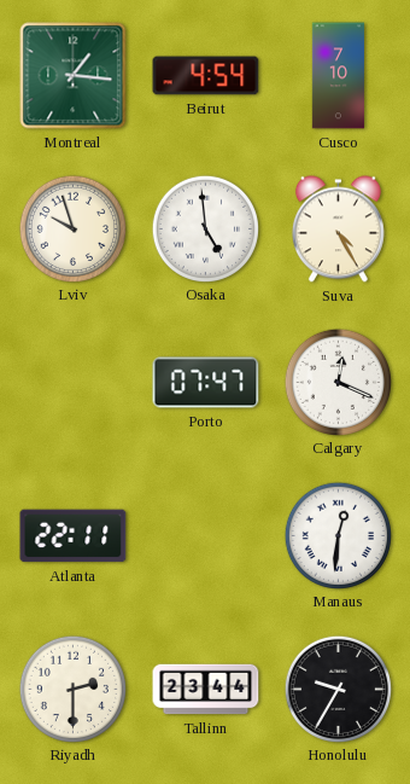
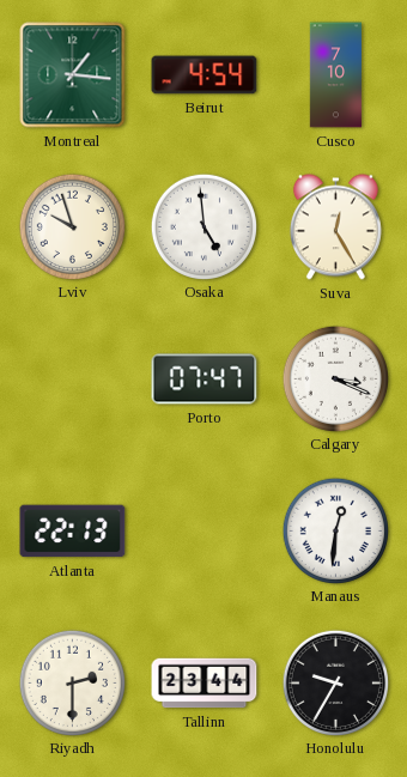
Suva: 4:25 -> 12:25
Calgary: 12:19 -> 3:19
Atlanta: 22:11 -> 22:13
